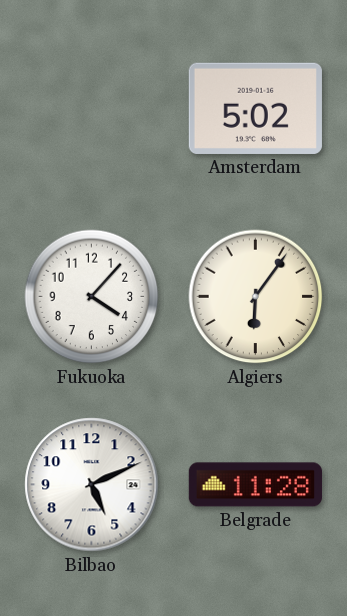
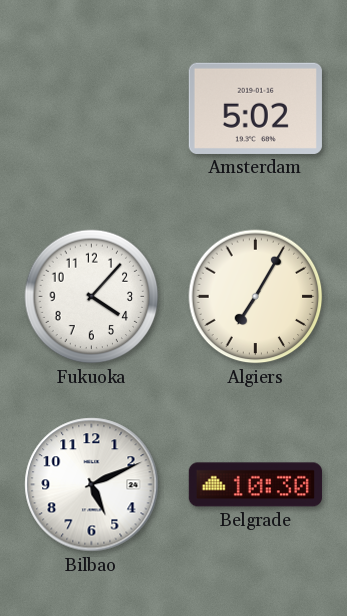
Algiers: 6:06 -> 7:05
Belgrade: 11:28 -> 10:30
